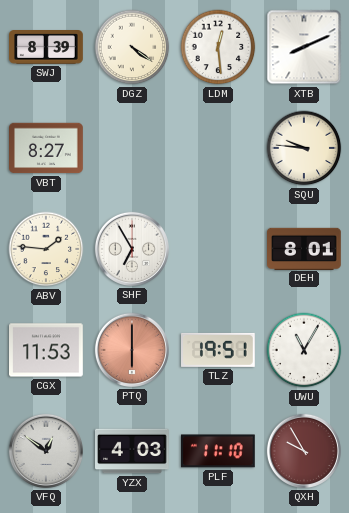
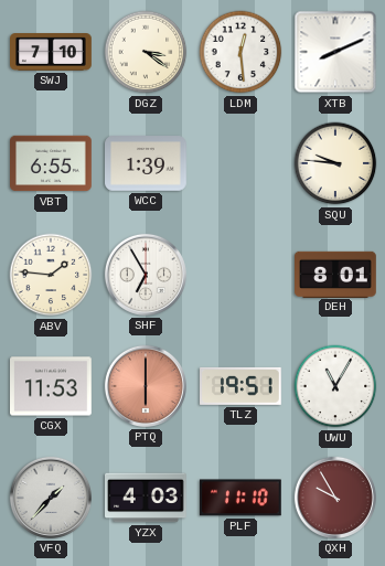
SWJ: 8:39 -> 7:10
DGZ: 4:21 -> 3:21
VBT: 8:27 -> 6:55
WCC: none -> 1:39
VFQ: 12:51 -> 1:37
